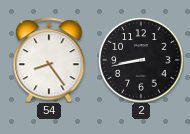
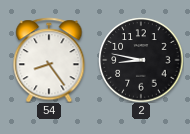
2: 8:43 -> 8:47
